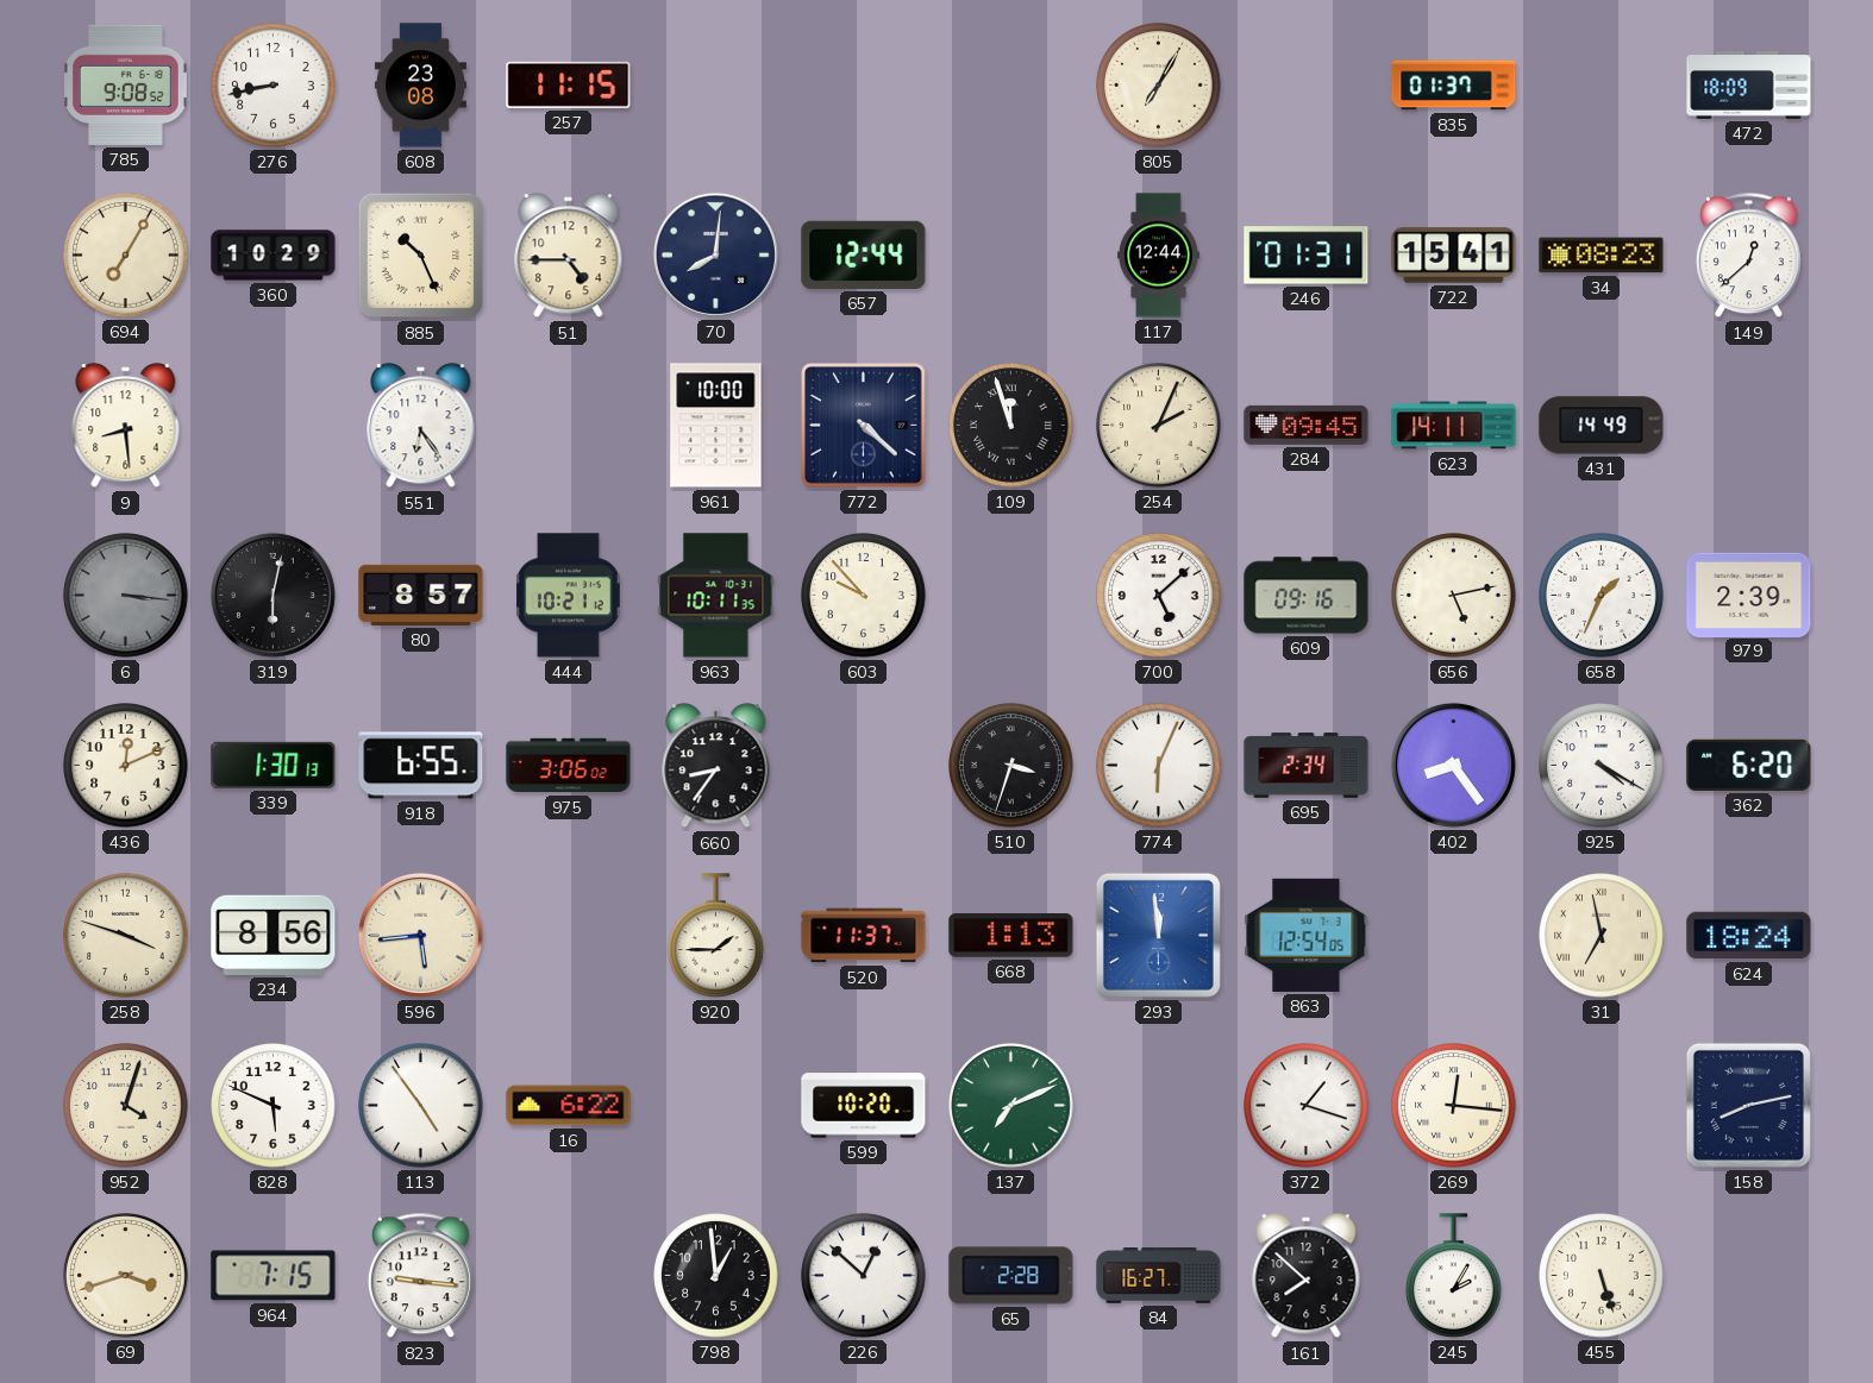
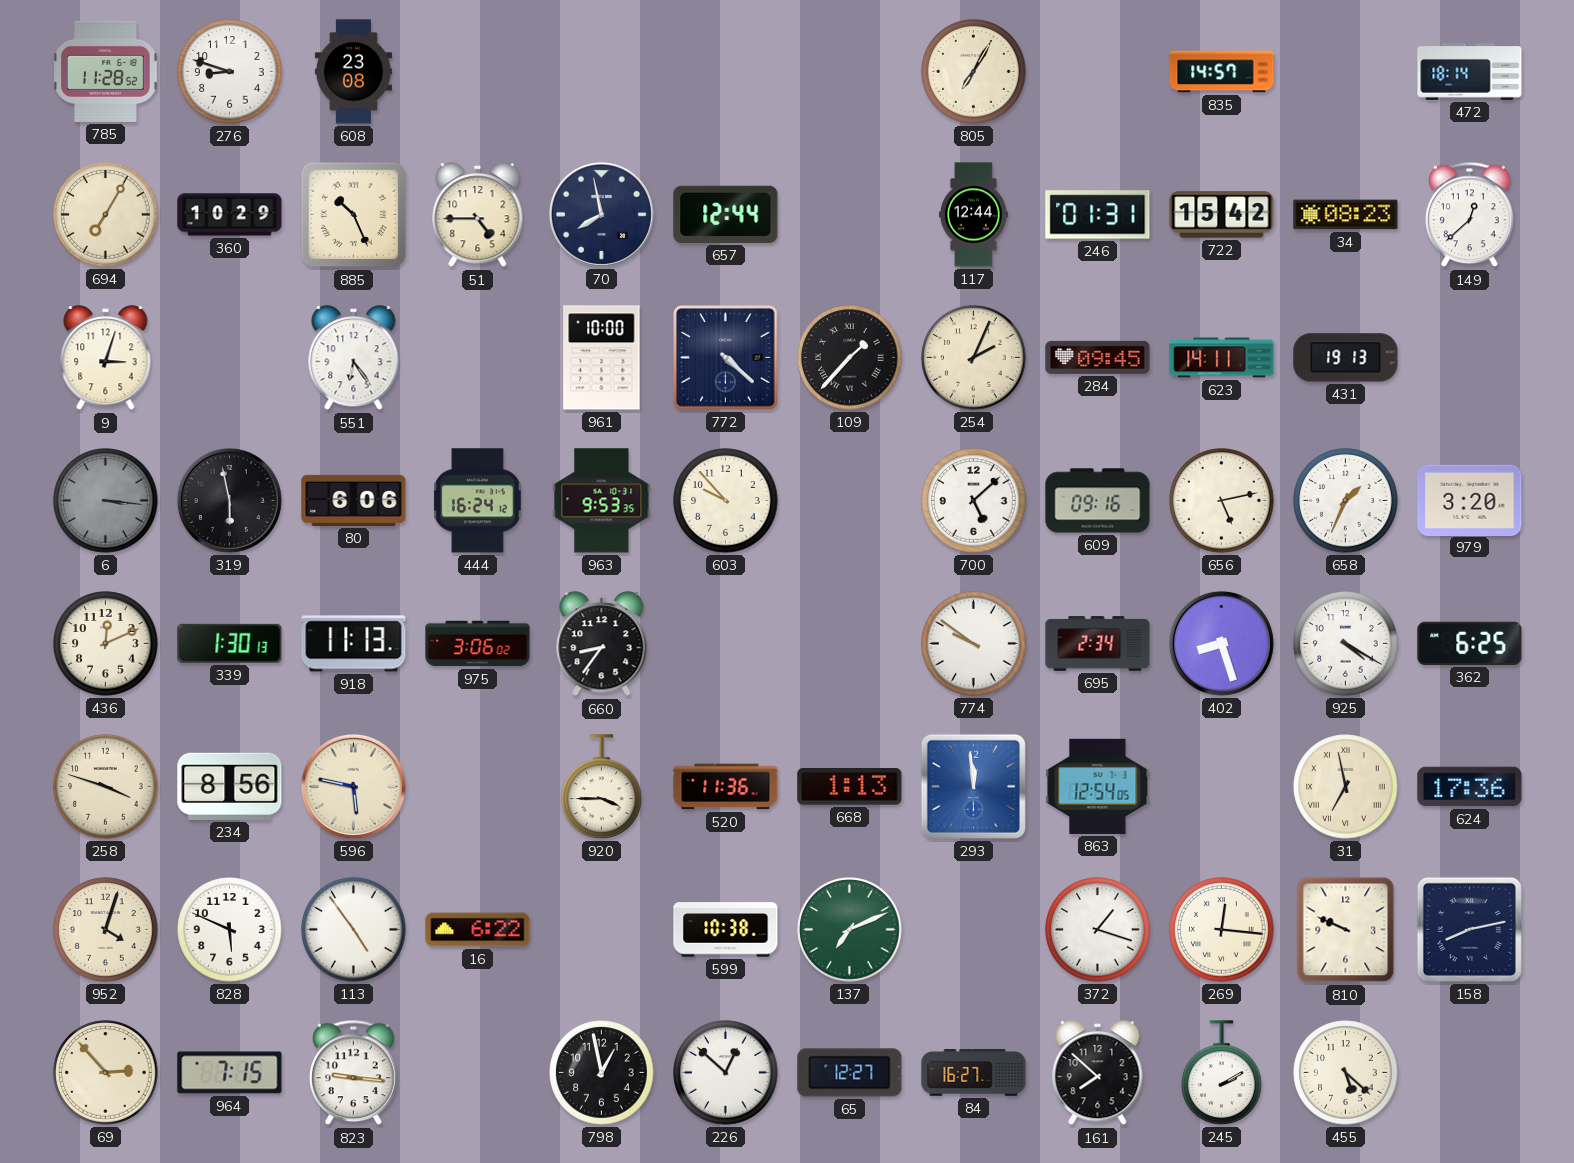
785: 9:08 -> 11:28
276: 8:43 -> 8:48
257: 11:15 -> none
835: 01:37 -> 14:57
472: 18:09 -> 18:14
70: 8:01 -> 7:58
722: 15:41 -> 15:42
9: 8:29 -> 3:03
109: 11:57 -> 1:37
431: 14:49 -> 19:13
319: 6:02 -> 5:58
80: 8:57 -> 6:06
444: 10:21 -> 16:24
963: 10:11 -> 9:53
979: 2:39 -> 3:20
918: 6:55 -> 11:13
510: 3:33 -> none
774: 6:04 -> 9:51
402: 8:24 -> 8:27
362: 6:20 -> 6:25
596: 5:44 -> 5:47
920: 1:45 -> 3:45
520: 11:37 -> 11:36
624: 18:24 -> 17:36
599: 10:20 -> 10:38
810: none -> 9:49
69: 3:42 -> 2:53
798: 12:59 -> 12:58
65: 2:28 -> 12:27
245: 2:05 -> 2:10
455: 5:27 -> 5:22
